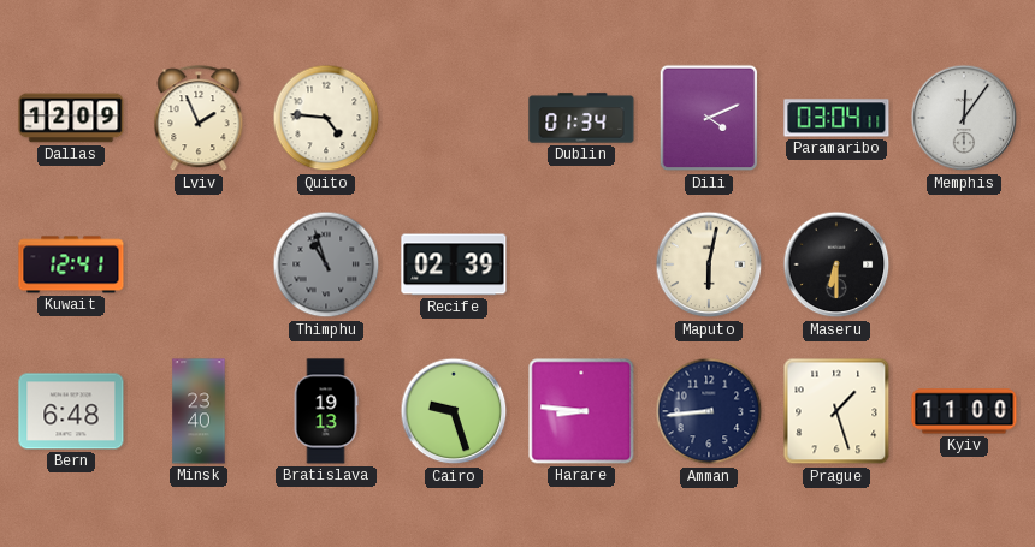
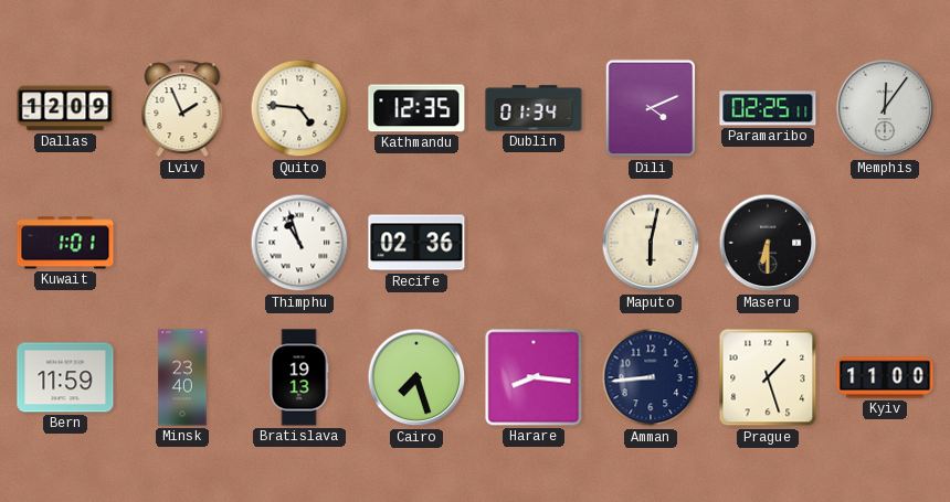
Kathmandu: none -> 12:35
Paramaribo: 03:04 -> 02:25
Kuwait: 12:41 -> 1:01
Thimphu dial: grey -> white
Recife: 02:39 -> 02:36
Bern: 6:48 -> 11:59
Cairo: 9:27 -> 7:27
Harare: 8:46 -> 8:16
